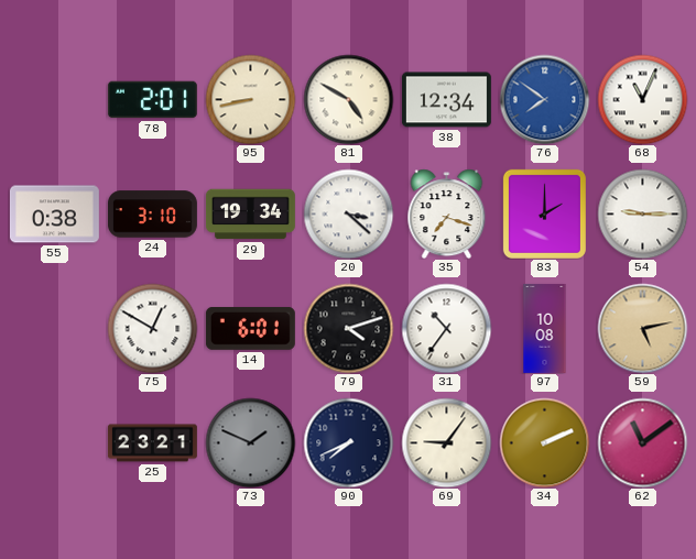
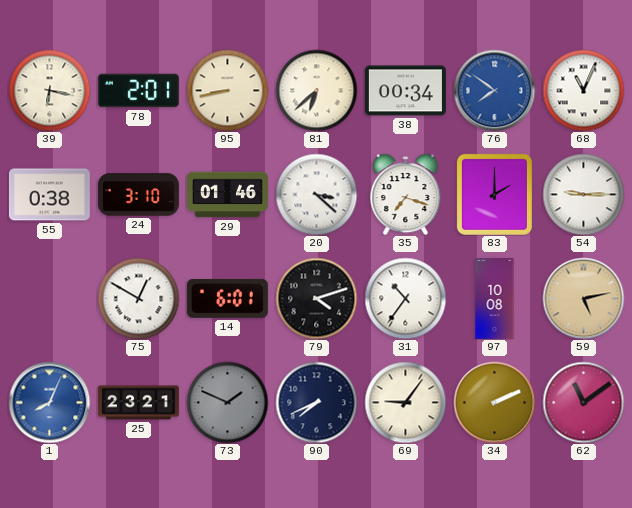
39: none -> 6:17
81: 4:50 -> 6:38
38: 12:34 -> 00:34
29: 19:34 -> 01:46
1: none -> 8:04
